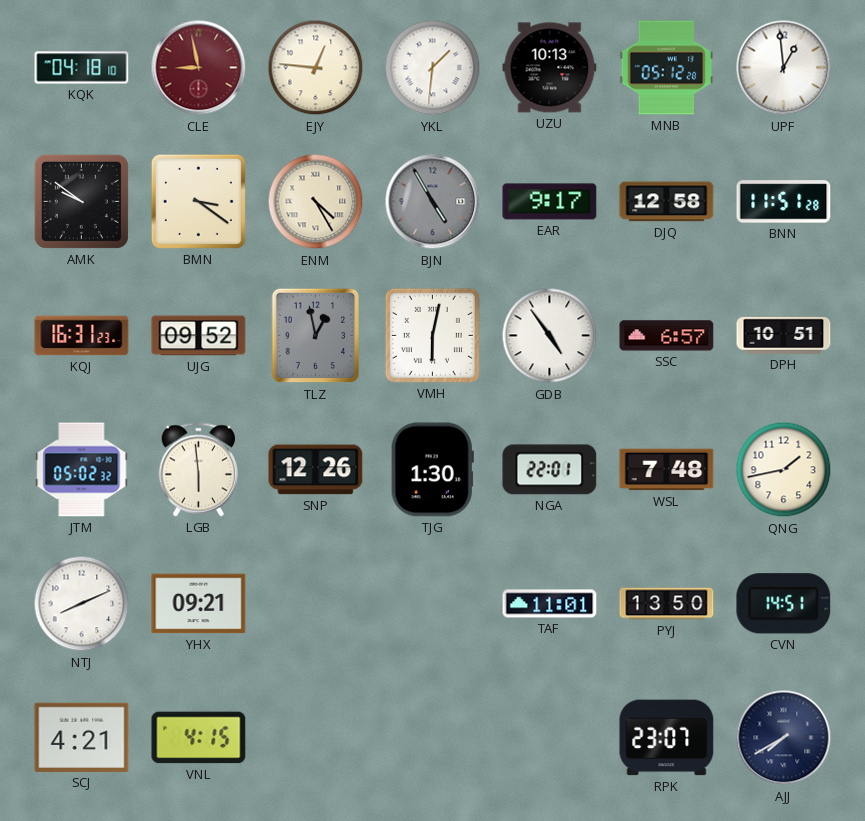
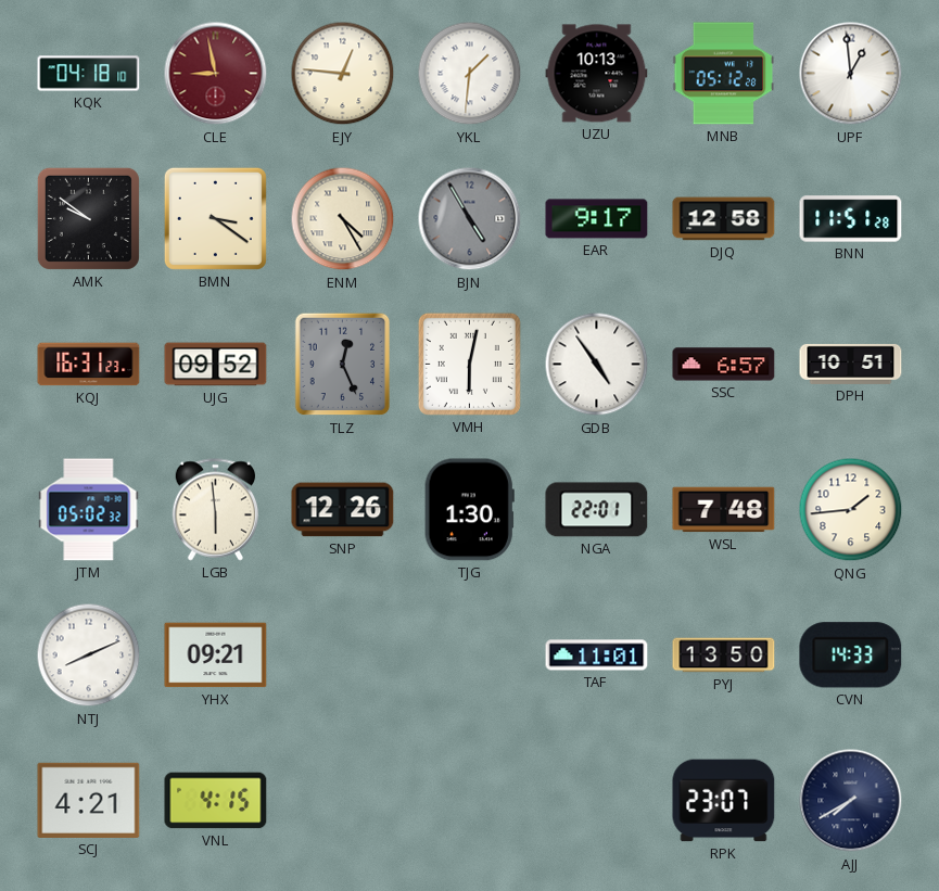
TLZ: 12:58 -> 12:26
QNG: 1:43 -> 1:44
CVN: 14:51 -> 14:33
